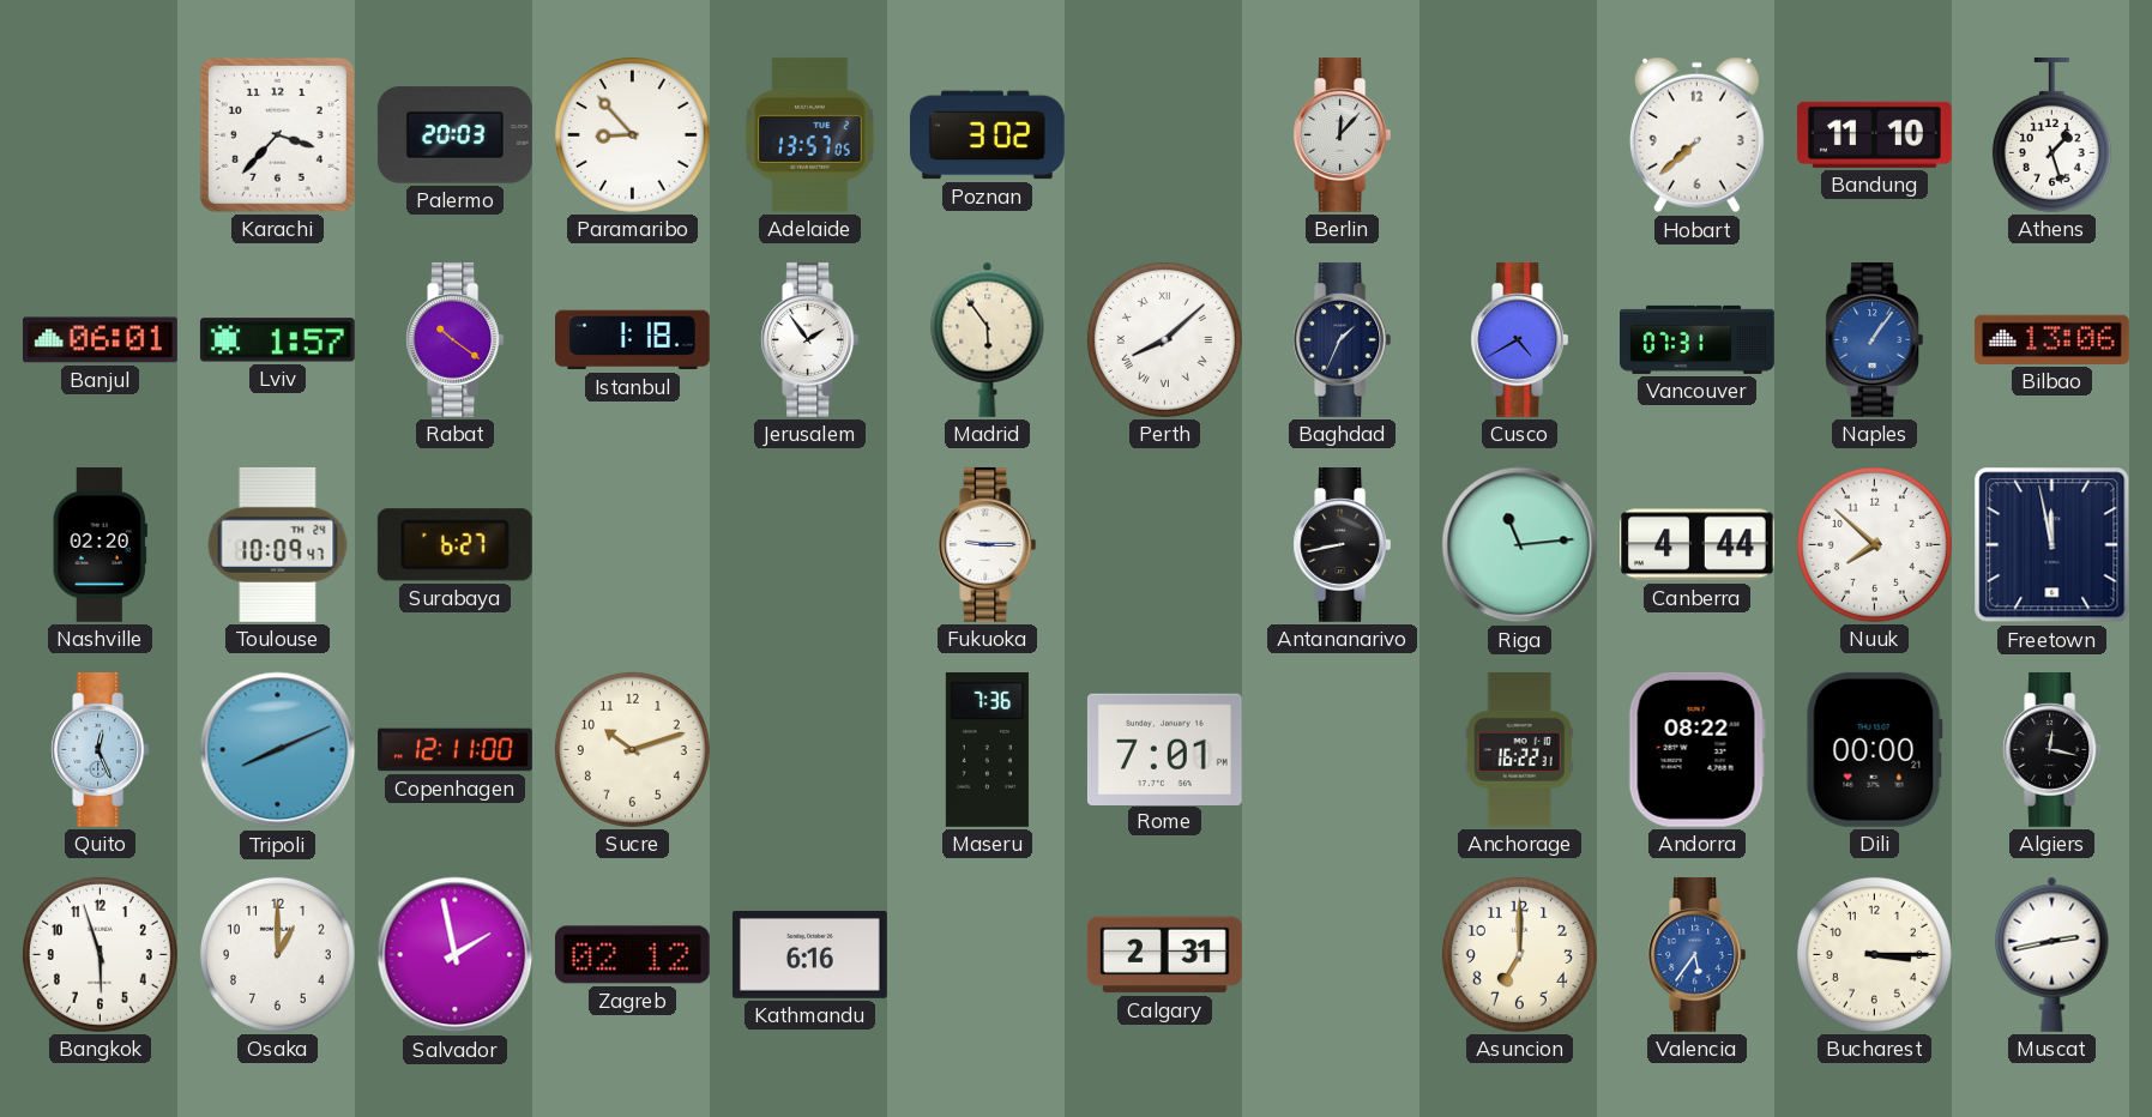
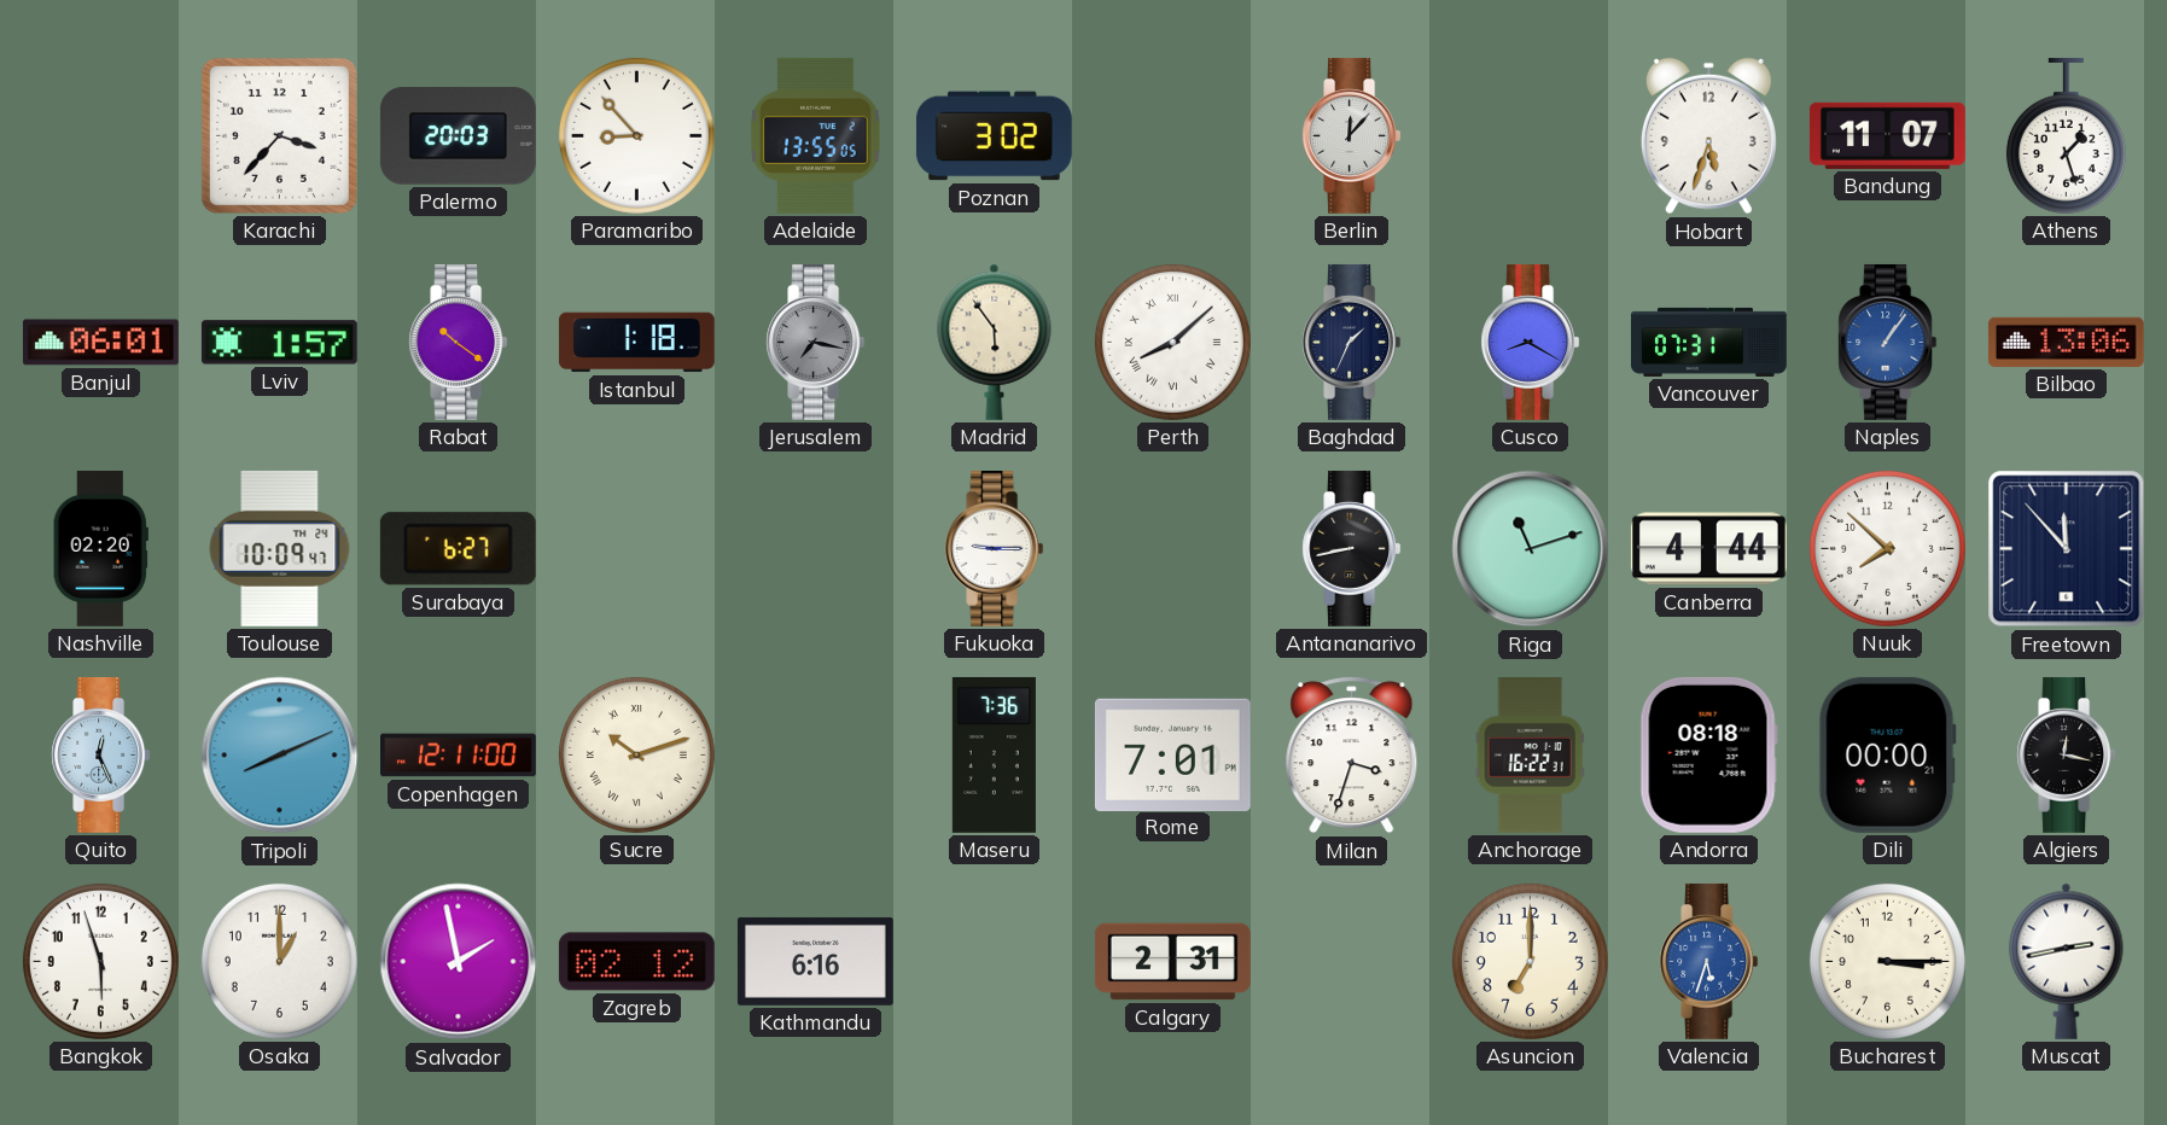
Adelaide: 13:57 -> 13:55
Hobart: 7:38 -> 5:33
Bandung: 11:10 -> 11:07
Jerusalem: 1:54 -> 7:17
Jerusalem dial: white -> grey
Cusco: 4:40 -> 8:20
Riga: 11:14 -> 11:12
Freetown: 11:58 -> 11:53
Sucre numerals: Arabic -> Roman
Milan: none -> 3:33
Andorra: 08:22 -> 08:18
Valencia: 5:36 -> 5:33
